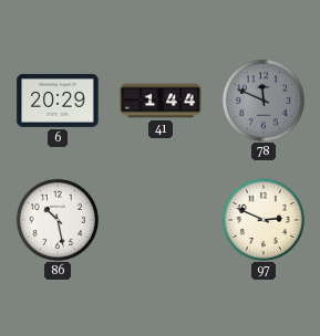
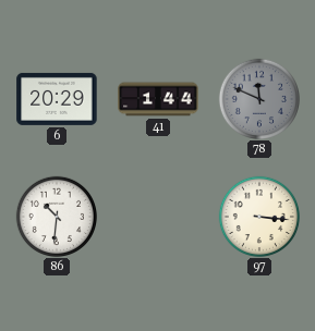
86: 10:28 -> 10:31
97: 2:49 -> 3:16
